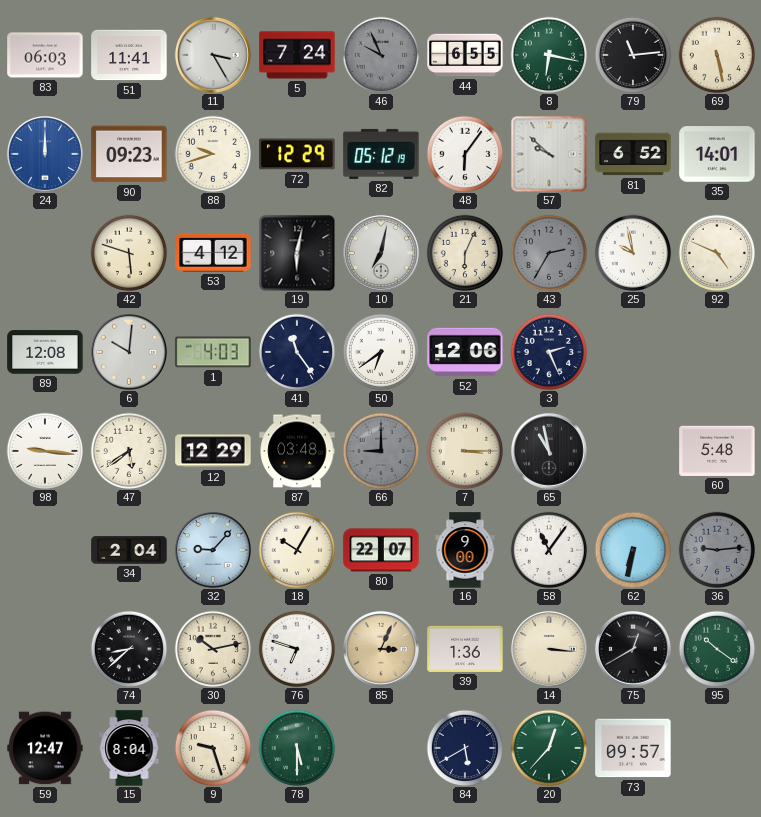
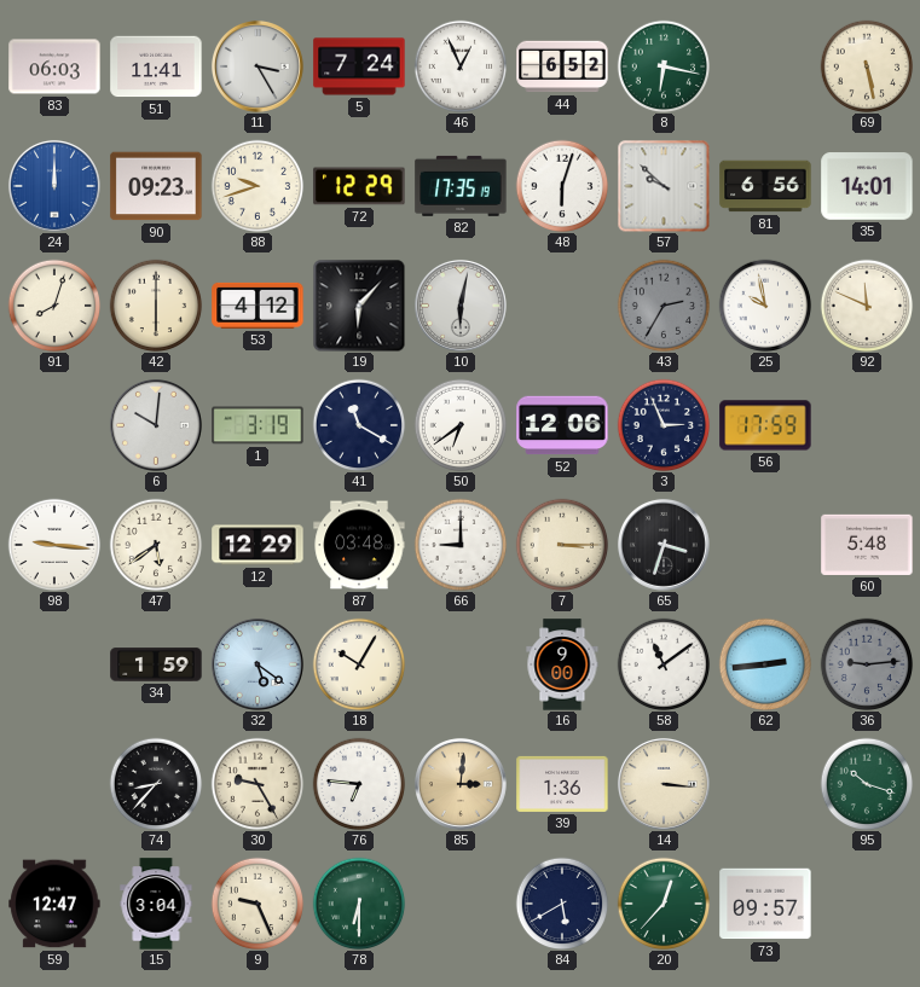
46: 9:56 -> 12:56
46 dial: grey -> white
44: 6:55 -> 6:52
79: 11:14 -> none
82: 05:12 -> 17:35
48: 6:06 -> 6:03
81: 6:52 -> 6:56
91: none -> 8:03
42: 5:48 -> 6:00
19: 6:02 -> 6:07
10: 7:02 -> 6:02
21: 6:04 -> none
92: 4:49 -> 11:49
89: 12:08 -> none
1: 4:03 -> 3:19
41: 11:24 -> 11:20
3: 2:26 -> 2:56
56: none -> 17:59
66 dial: grey -> white
65: 10:58 -> 3:33
34: 2:04 -> 1:59
32: 9:07 -> 5:21
80: 22:07 -> none
58: 11:06 -> 11:09
62: 6:32 -> 2:44
74: 8:38 -> 8:37
30: 10:13 -> 9:25
76: 6:48 -> 6:46
85: 3:04 -> 3:01
75: 12:40 -> none
95: 10:21 -> 10:18
15: 8:04 -> 3:04
9: 9:27 -> 9:26
78: 5:30 -> 6:30
